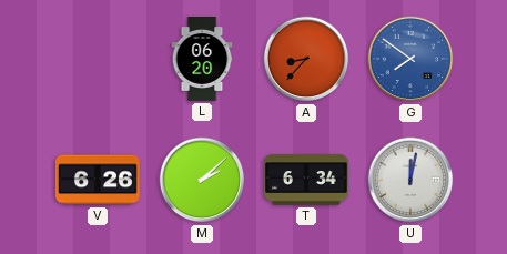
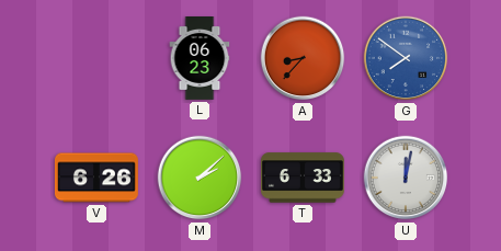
L: 06:20 -> 06:23
T: 6:34 -> 6:33
